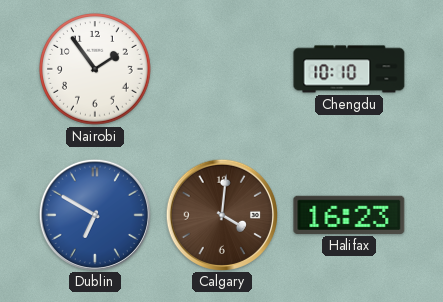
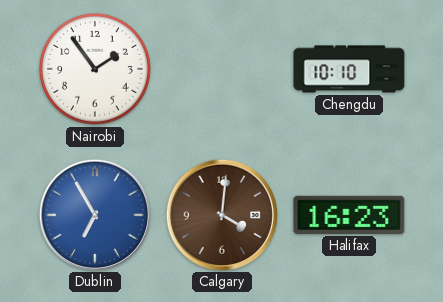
Dublin: 6:50 -> 6:55
